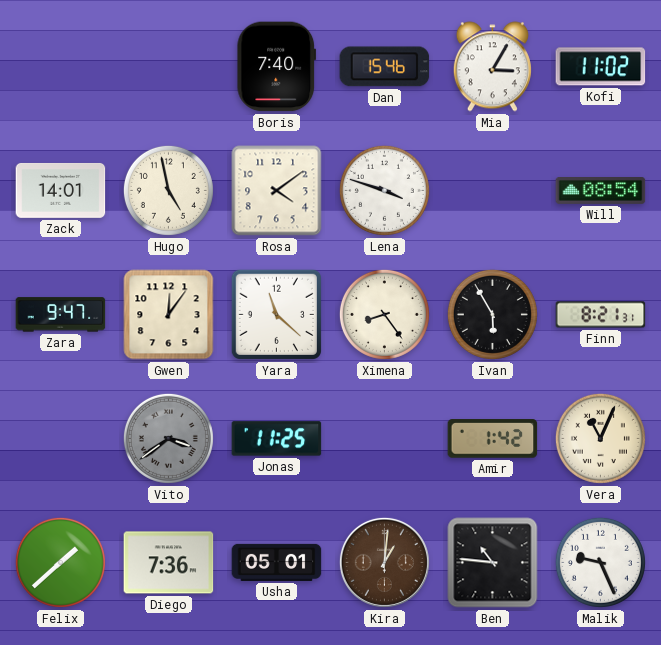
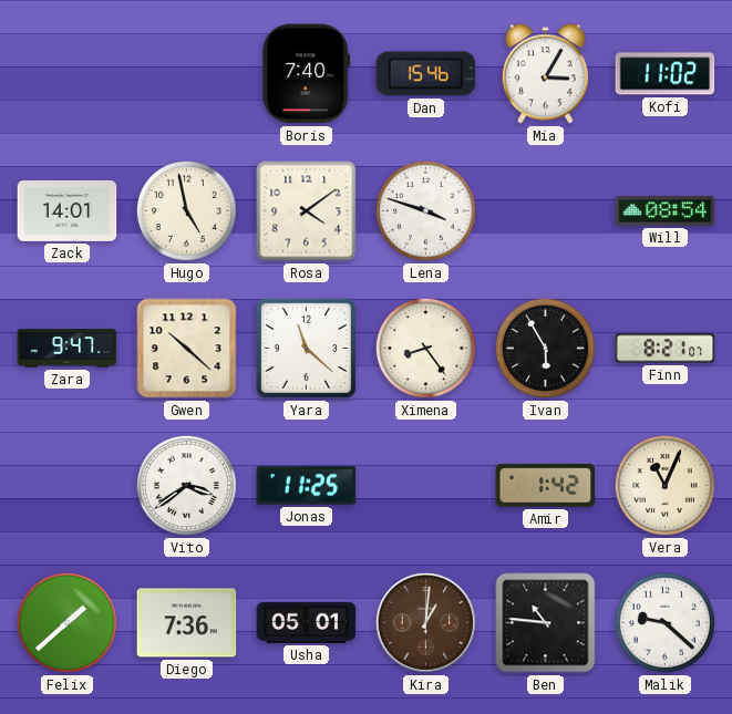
Gwen: 12:06 -> 10:22
Finn: 8:21:31 -> 8:21:07
Vito dial: grey -> white
Malik: 9:26 -> 9:22
